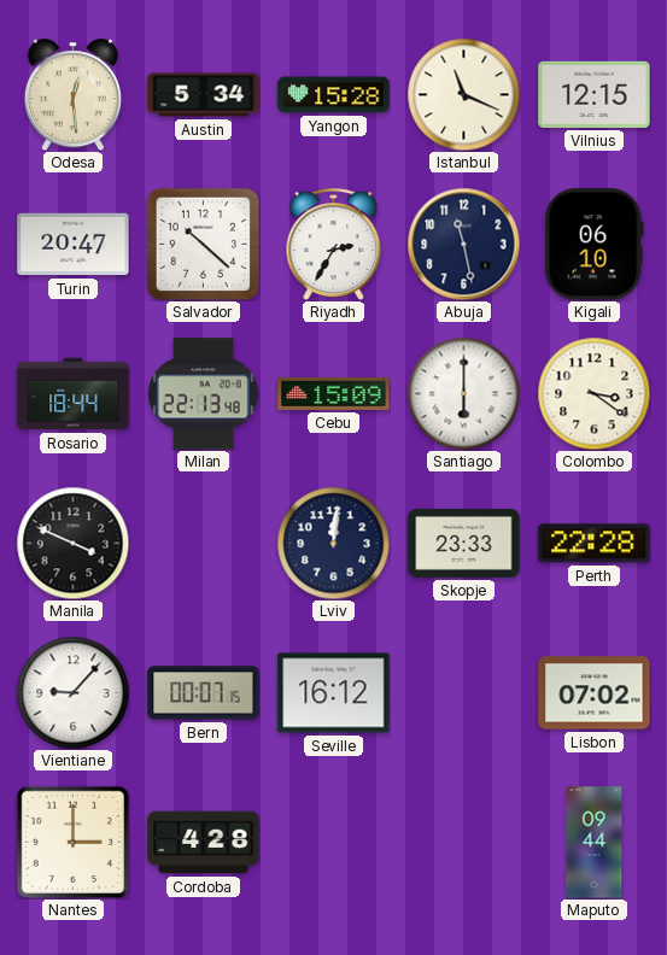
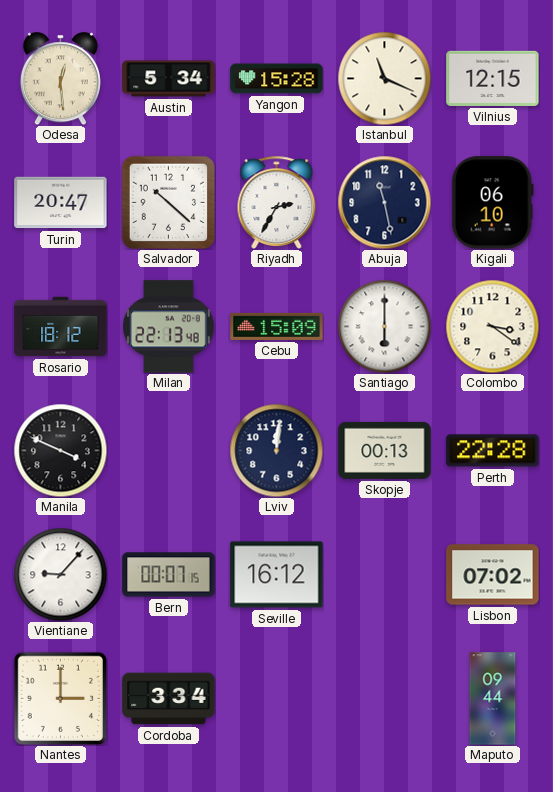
Rosario: 18:44 -> 18:12
Skopje: 23:33 -> 00:13
Cordoba: 4:28 -> 3:34
